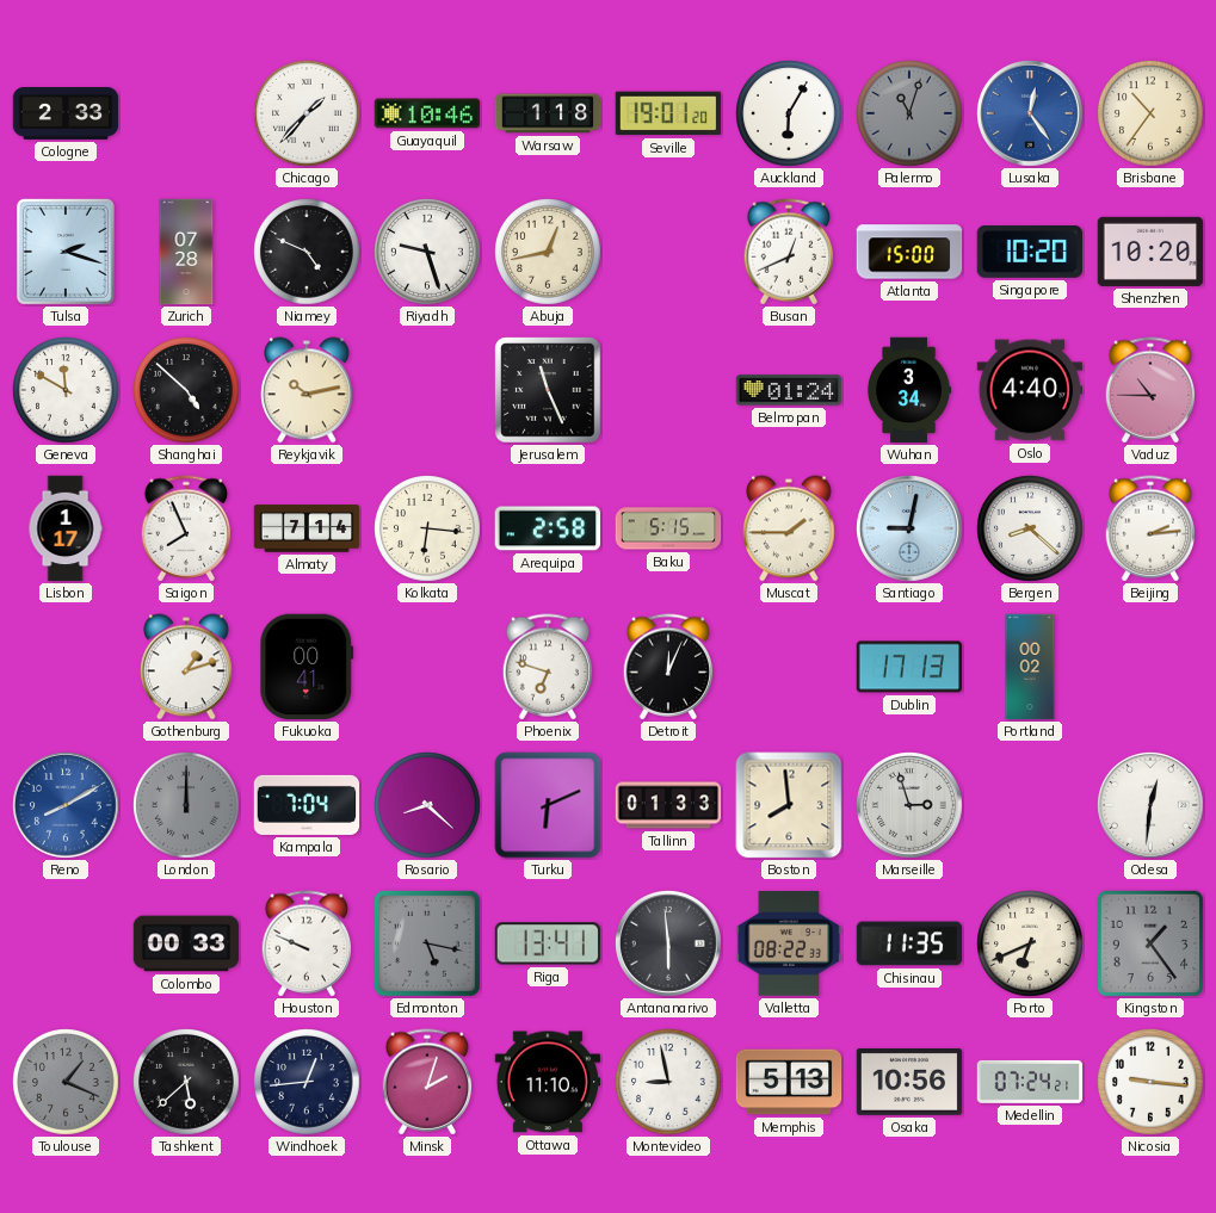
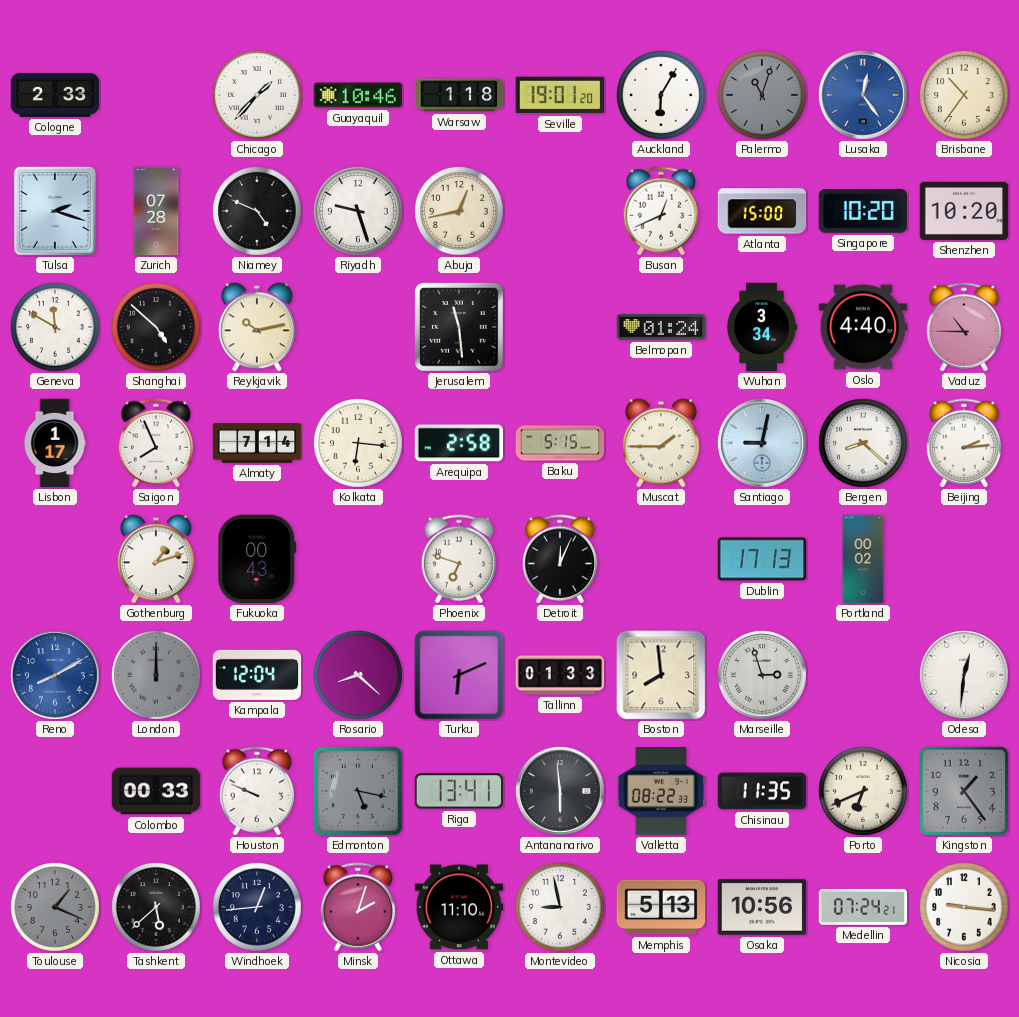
Jerusalem: 11:26 -> 11:29
Fukuoka: 00:41 -> 00:43
Kampala: 7:04 -> 12:04
